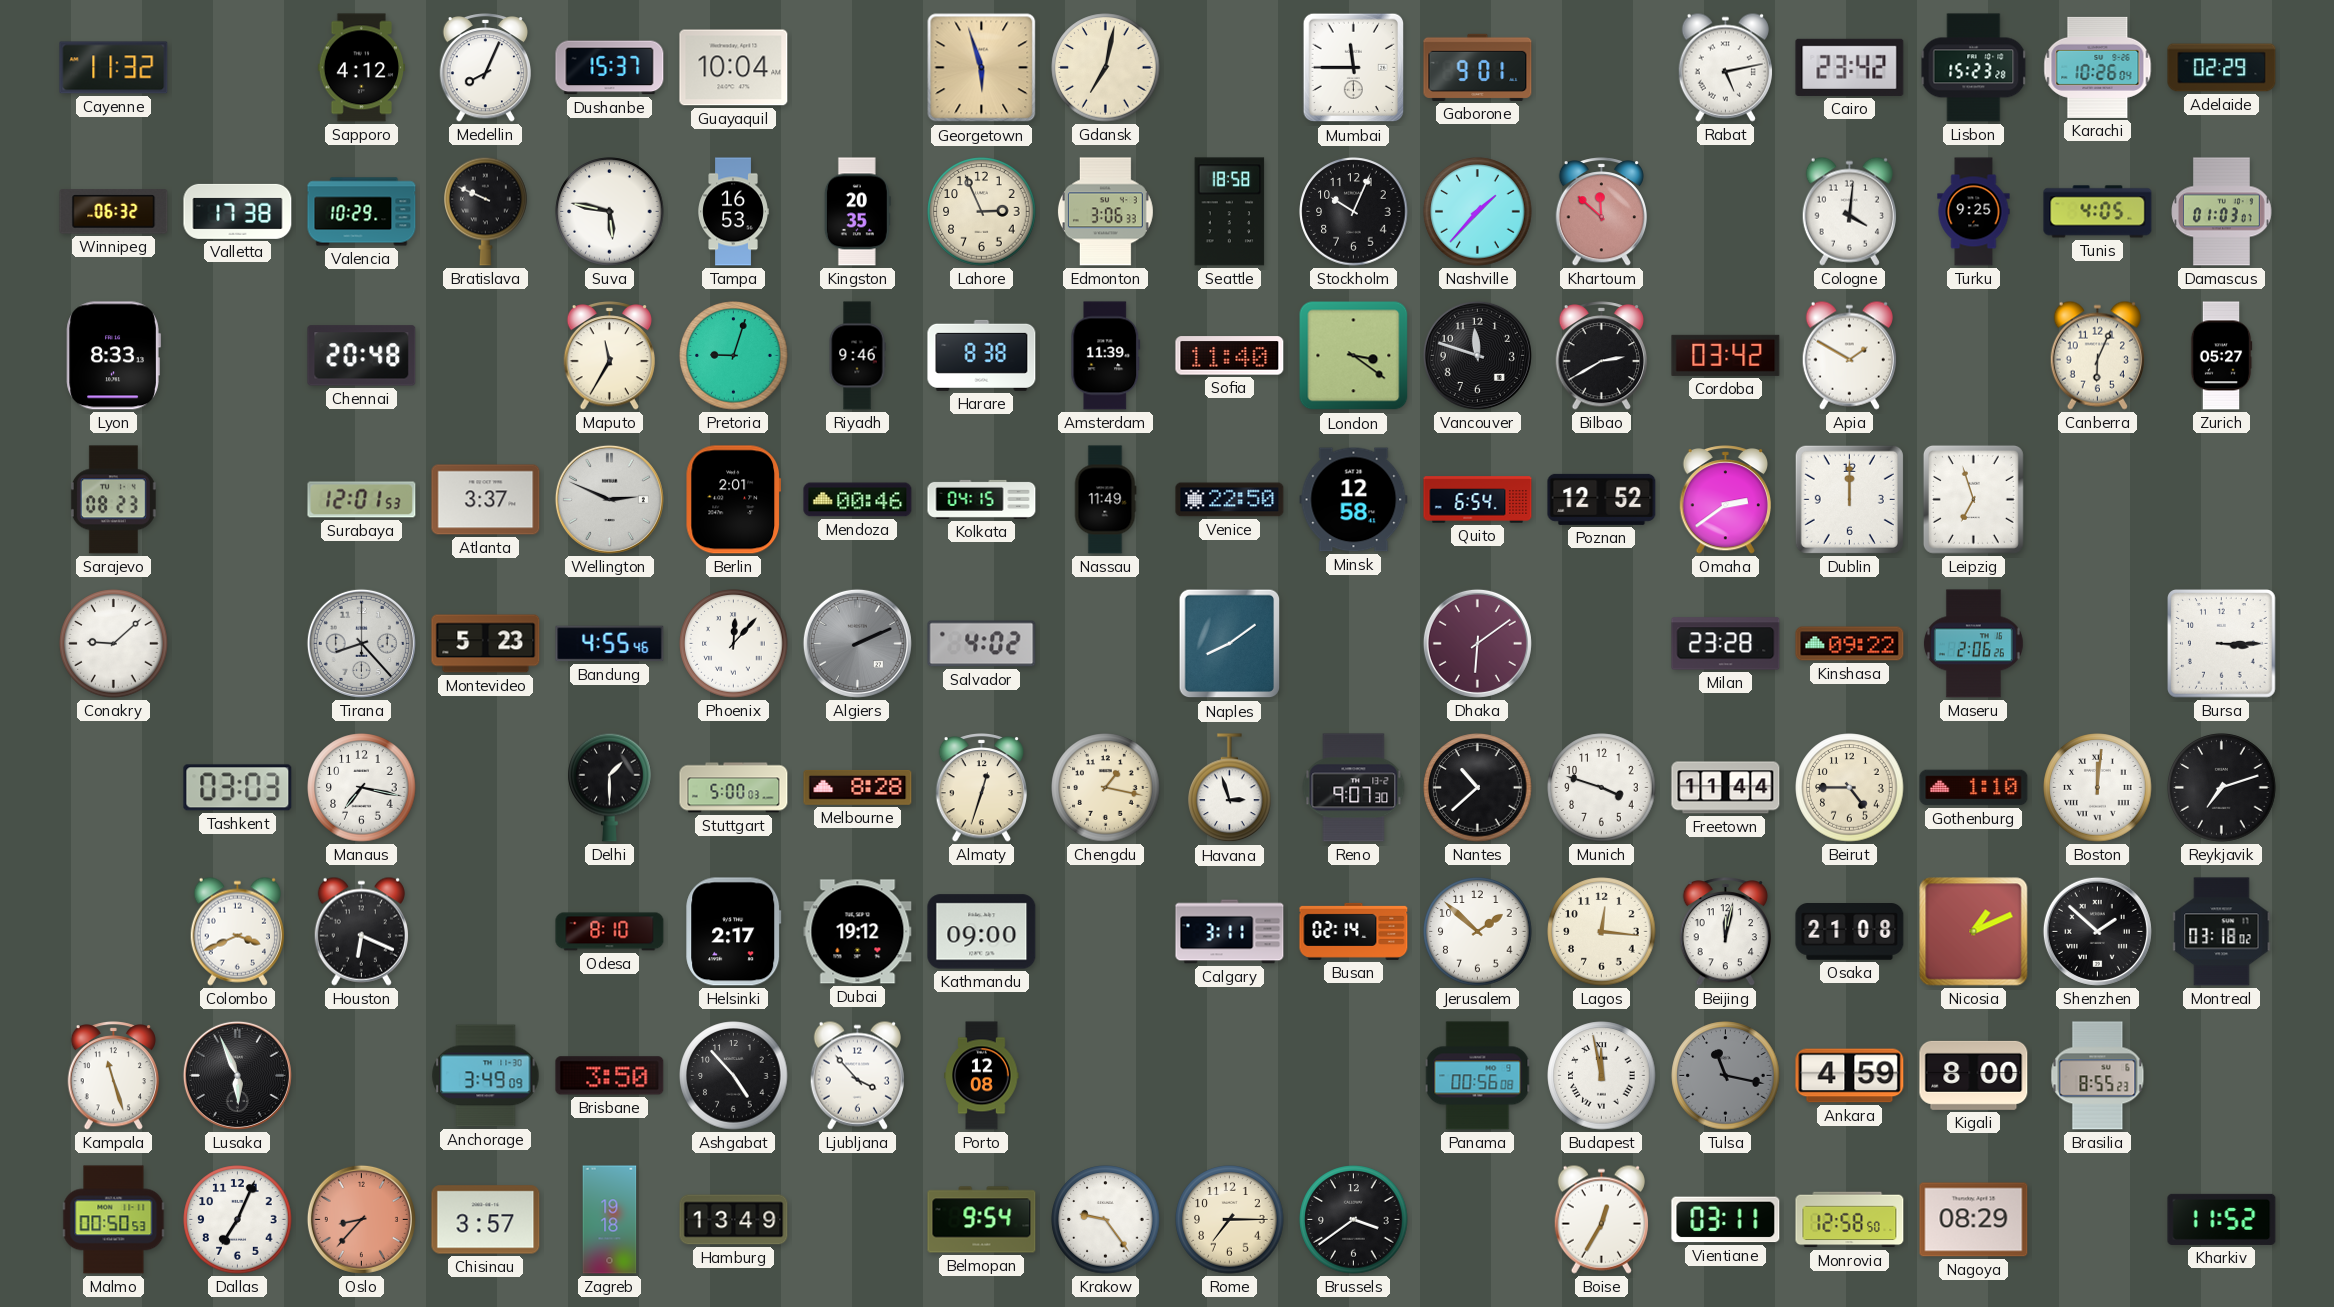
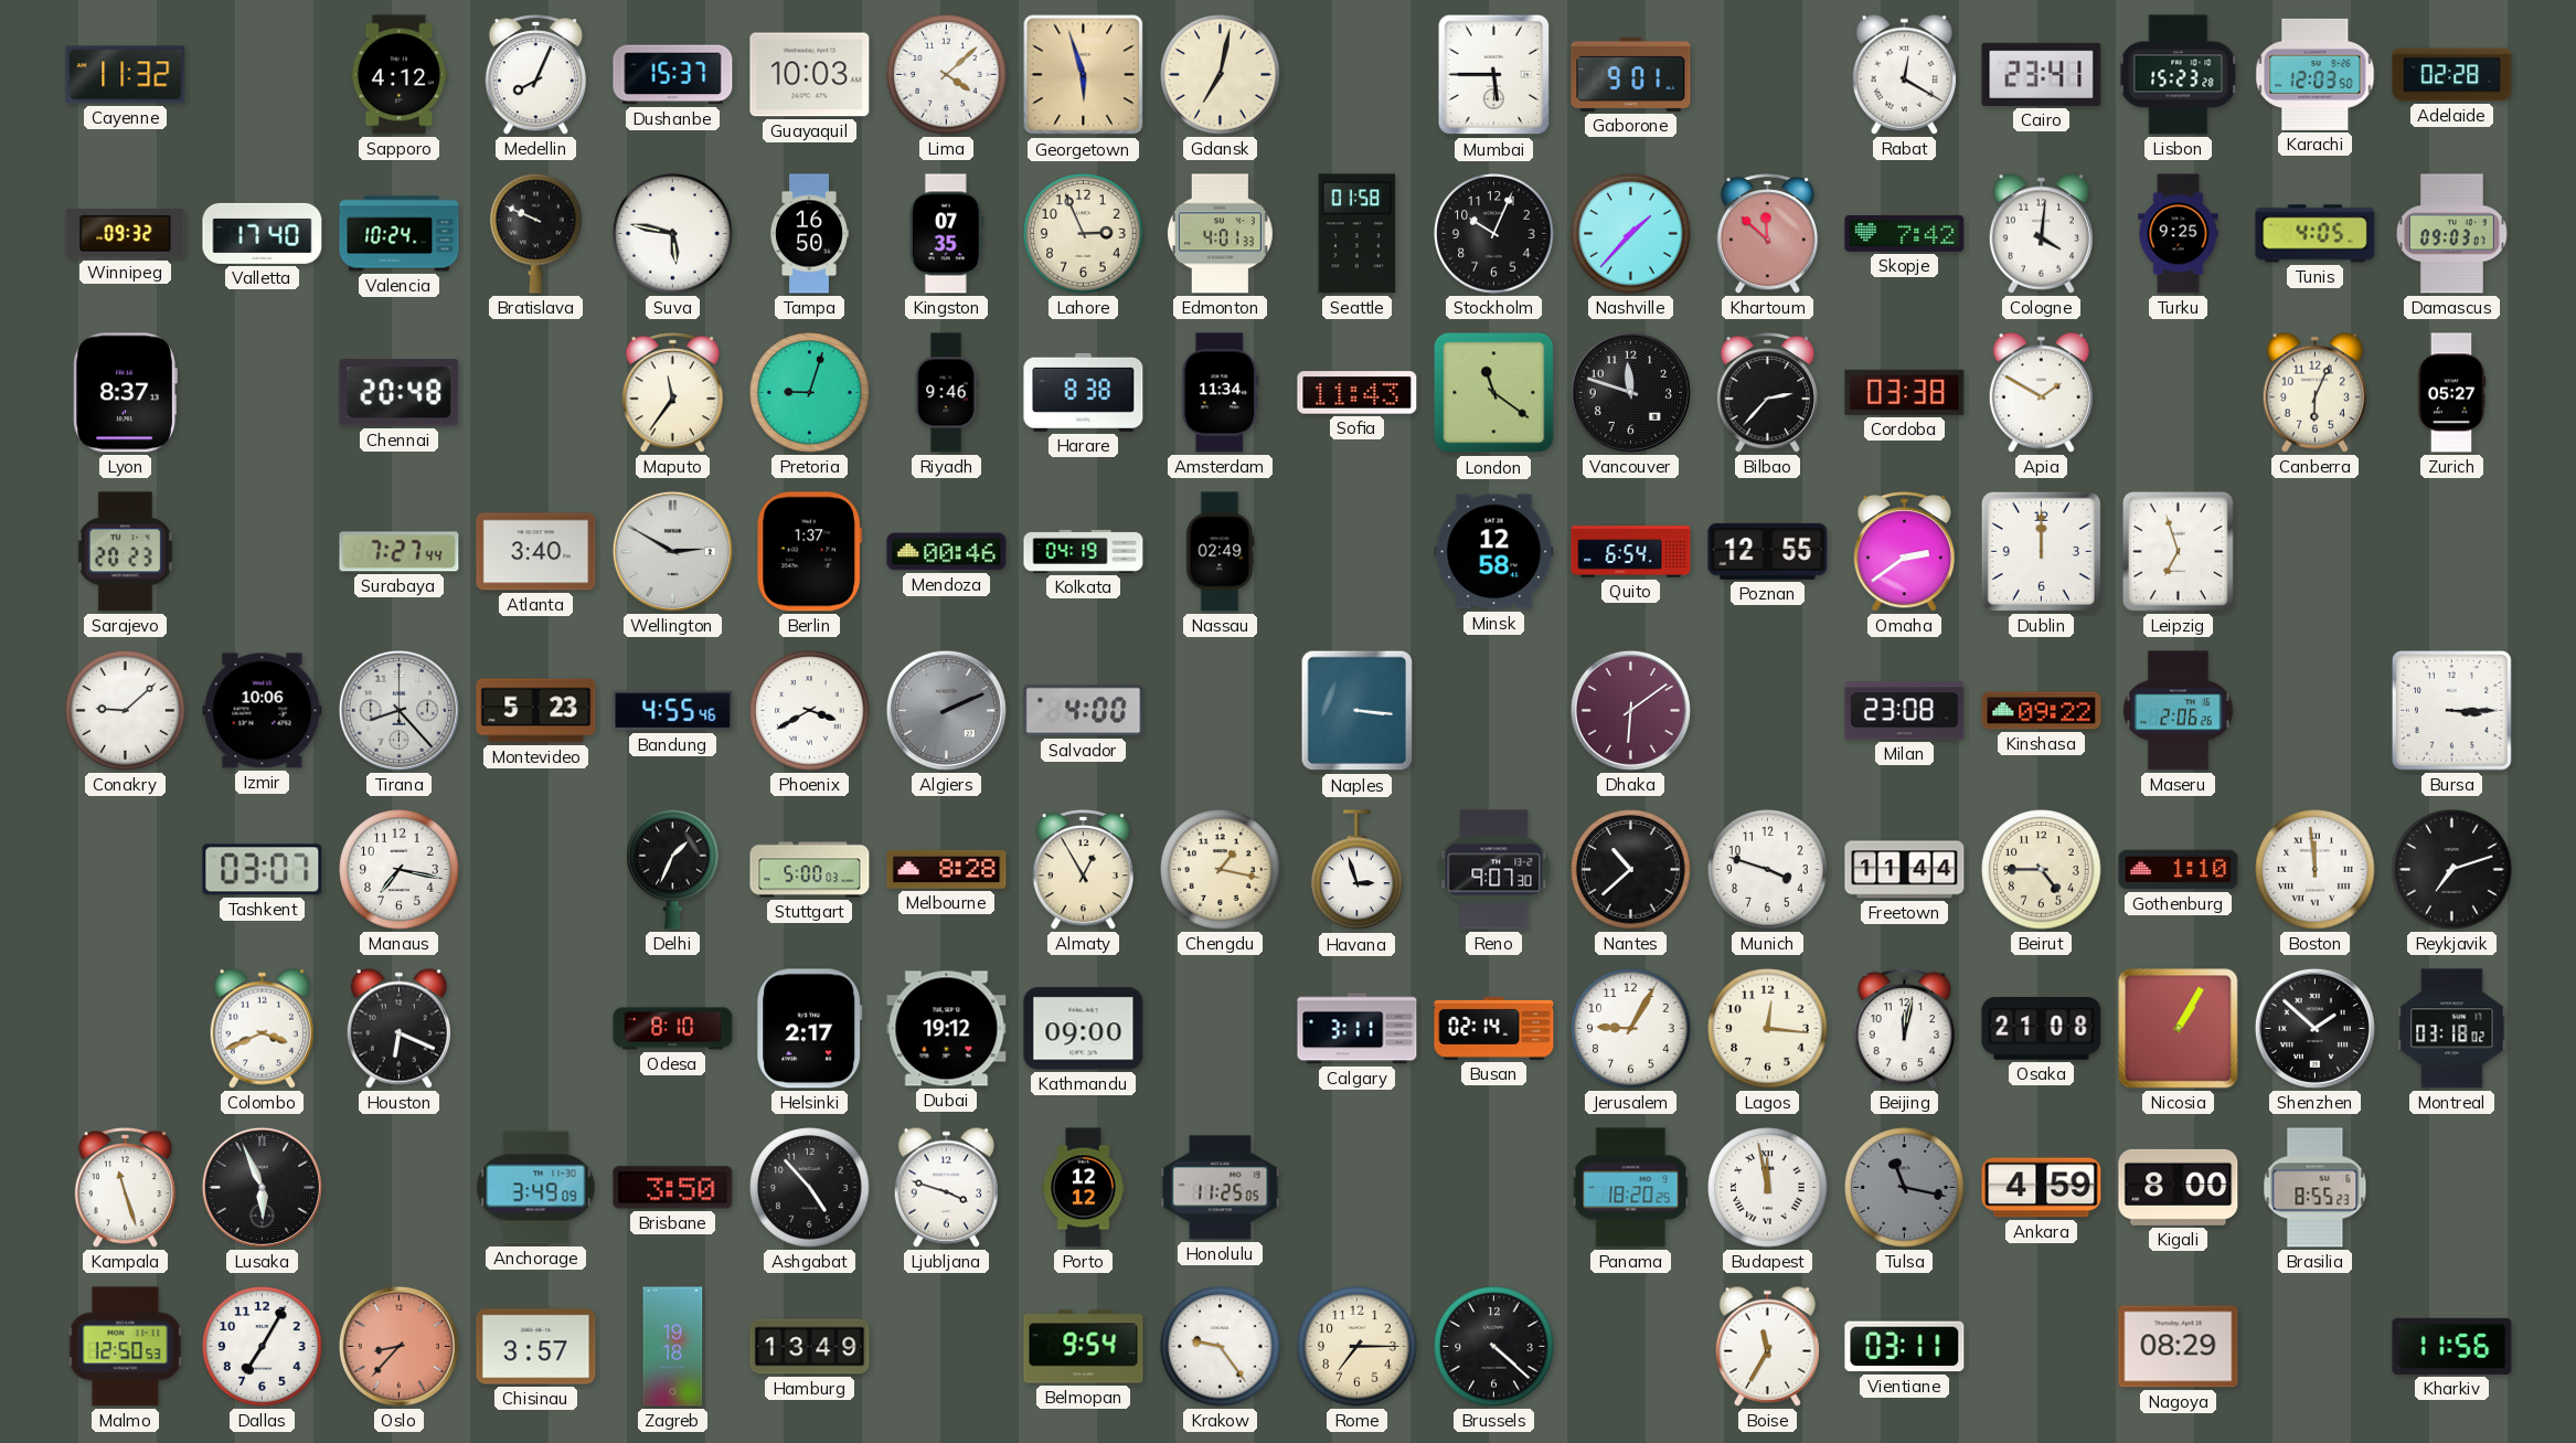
Guayaquil: 10:04 -> 10:03
Lima: none -> 4:08
Mumbai: 11:45 -> 5:45
Rabat: 5:13 -> 12:20
Cairo: 23:42 -> 23:41
Karachi: 10:26 -> 12:03
Adelaide: 02:29 -> 02:28
Winnipeg: 06:32 -> 09:32
Valletta: 17:38 -> 17:40
Valencia: 10:29 -> 10:24
Tampa: 16:53 -> 16:50
Kingston: 20:35 -> 07:35
Edmonton: 3:06 -> 4:01
Seattle: 18:58 -> 01:58
Skopje: none -> 7:42
Damascus: 01:03 -> 09:03
Lyon: 8:33 -> 8:37
Maputo: 11:35 -> 11:36
Amsterdam: 11:39 -> 11:34
Sofia: 11:40 -> 11:43
London: 3:21 -> 11:21
Bilbao: 2:40 -> 2:37
Cordoba: 03:42 -> 03:38
Sarajevo: 08:23 -> 20:23
Surabaya: 12:01 -> 7:27
Atlanta: 3:37 -> 3:40
Wellington: 2:49 -> 2:50
Berlin: 2:01 -> 1:37
Kolkata: 04:15 -> 04:19
Nassau: 11:49 -> 02:49
Venice: 22:50 -> none
Poznan: 12:52 -> 12:55
Izmir: none -> 10:06
Phoenix: 12:07 -> 3:40
Salvador: 4:02 -> 4:00
Naples: 8:09 -> 3:16
Milan: 23:28 -> 23:08
Tashkent: 03:03 -> 03:07
Delhi: 1:30 -> 1:34
Almaty: 12:33 -> 12:55
Boston: 12:01 -> 11:59
Jerusalem: 1:52 -> 9:05
Nicosia: 1:11 -> 1:05
Ljubljana: 3:53 -> 3:48
Porto: 12:08 -> 12:12
Honolulu: none -> 11:25
Panama: 00:56 -> 18:20
Malmo: 00:50 -> 12:50
Dallas: 7:04 -> 7:05
Brussels: 3:39 -> 4:22
Boise: 12:35 -> 11:35
Monrovia: 12:58 -> none
Kharkiv: 11:52 -> 11:56
